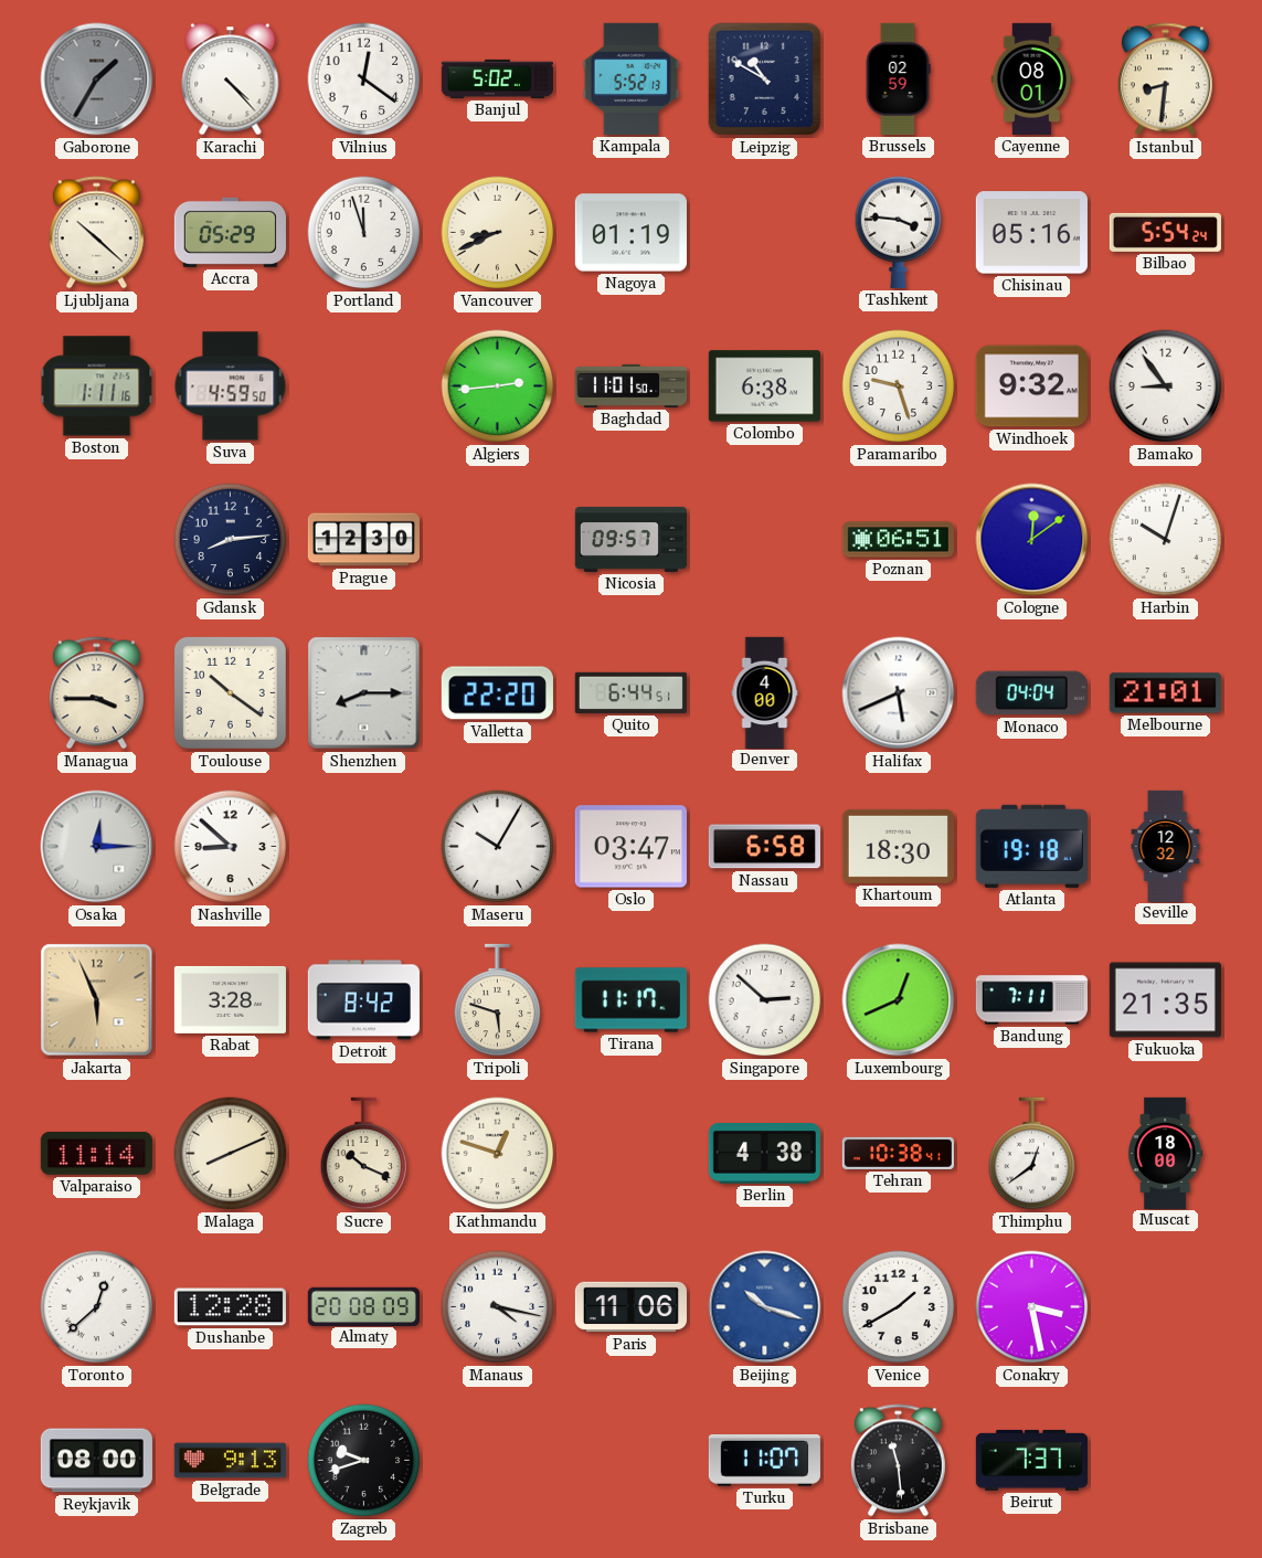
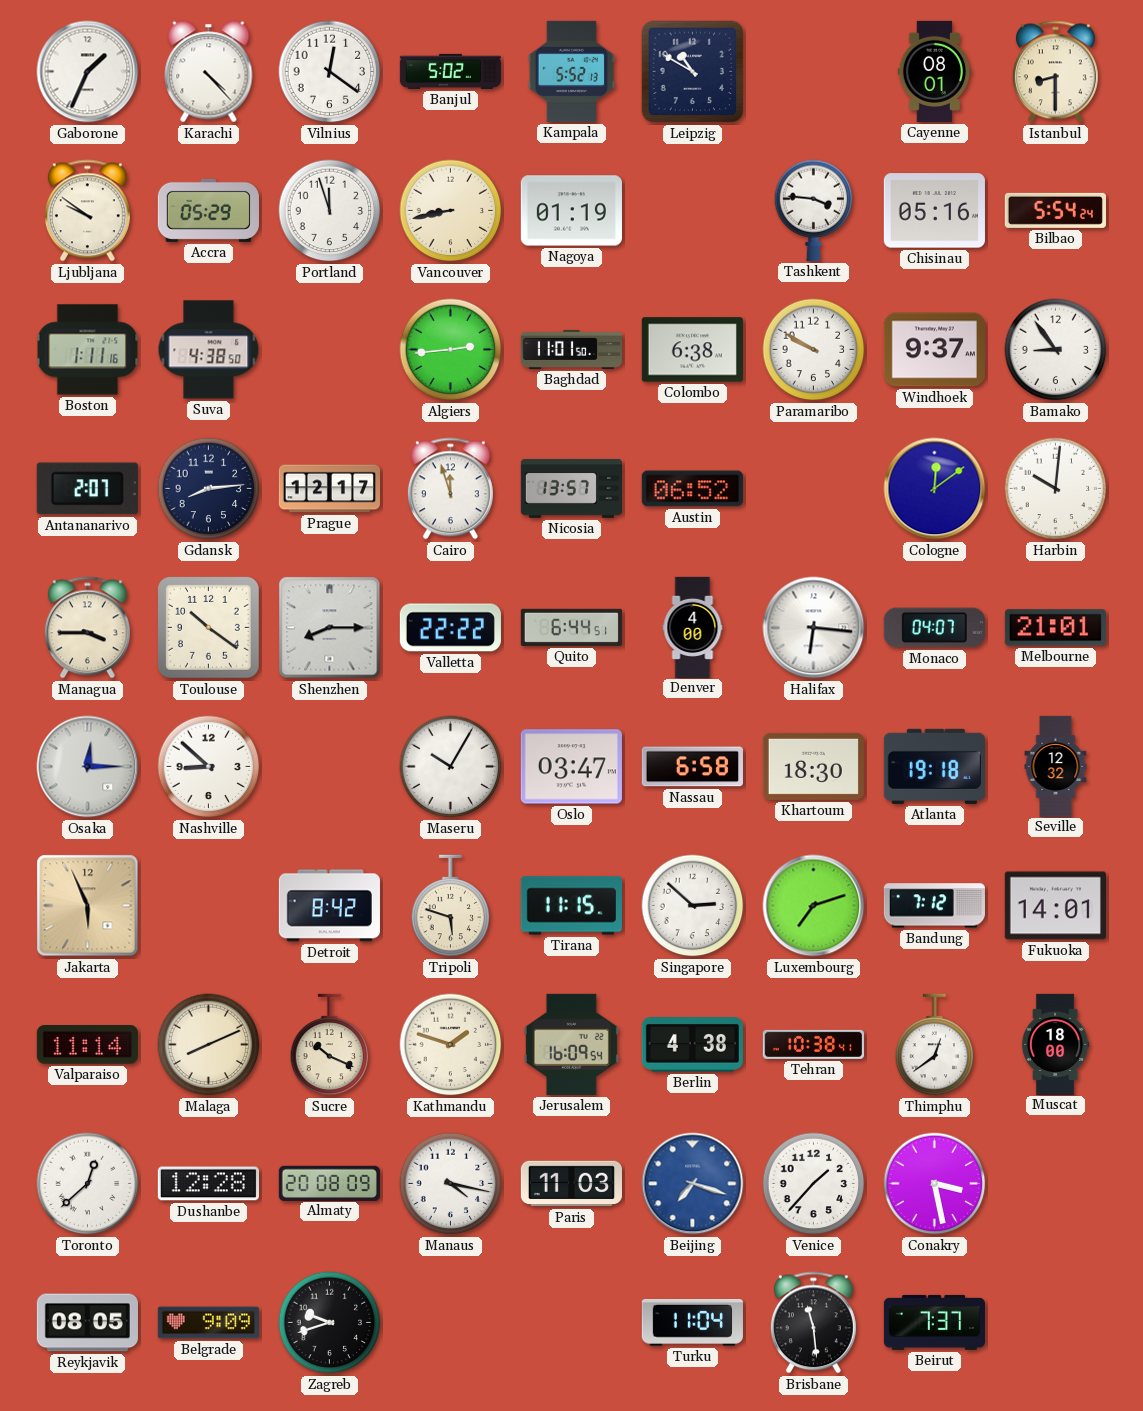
Gaborone: 1:35 -> 1:34
Gaborone dial: grey -> white
Brussels: 02:59 -> none
Istanbul: 8:31 -> 8:30
Ljubljana: 10:22 -> 9:51
Vancouver: 8:41 -> 8:43
Suva: 4:59 -> 4:38
Paramaribo: 9:27 -> 9:50
Windhoek: 9:32 -> 9:37
Antananarivo: none -> 2:07
Prague: 12:30 -> 12:17
Cairo: none -> 11:57
Nicosia: 09:57 -> 13:57
Austin: none -> 06:52
Poznan: 06:51 -> none
Harbin: 10:03 -> 10:01
Valletta: 22:20 -> 22:22
Halifax: 5:41 -> 6:16
Monaco: 04:04 -> 04:07
Rabat: 3:28 -> none
Tirana: 11:17 -> 11:15
Luxembourg: 12:41 -> 7:12
Bandung: 7:11 -> 7:12
Fukuoka: 21:35 -> 14:01
Kathmandu: 12:48 -> 1:48
Jerusalem: none -> 16:09
Paris: 11:06 -> 11:03
Beijing: 10:18 -> 7:18
Venice: 1:40 -> 1:37
Reykjavik: 08:00 -> 08:05
Belgrade: 9:13 -> 9:09
Turku: 11:07 -> 11:04
